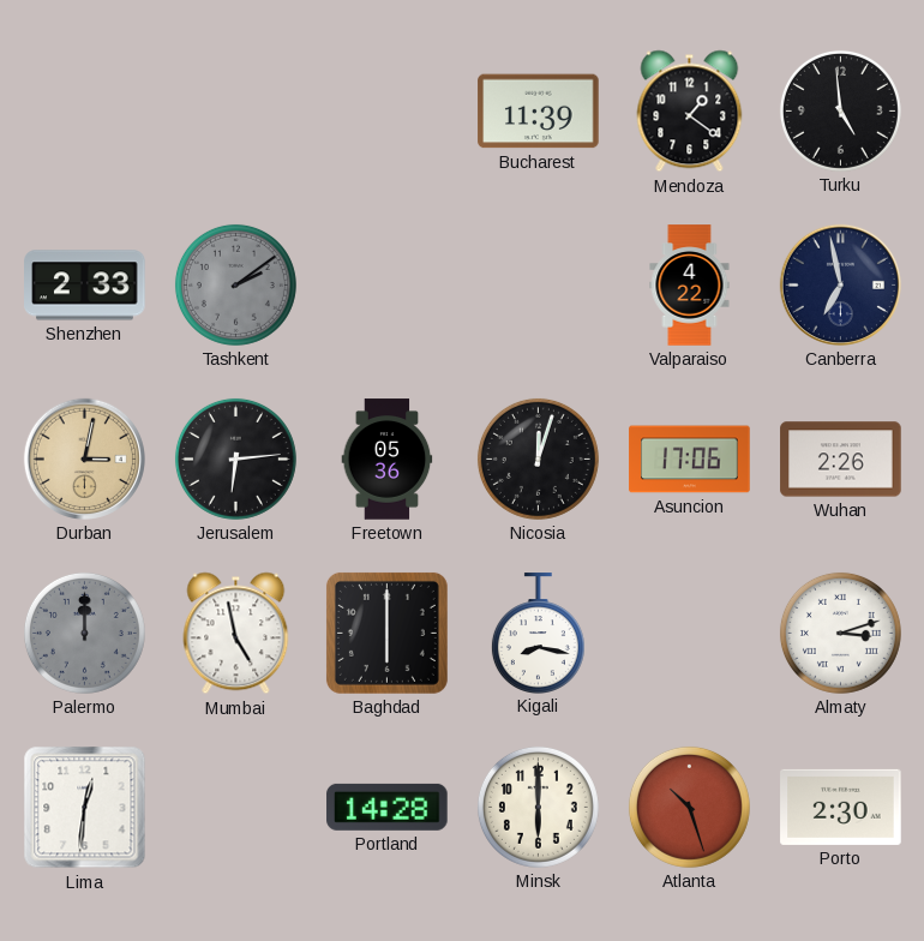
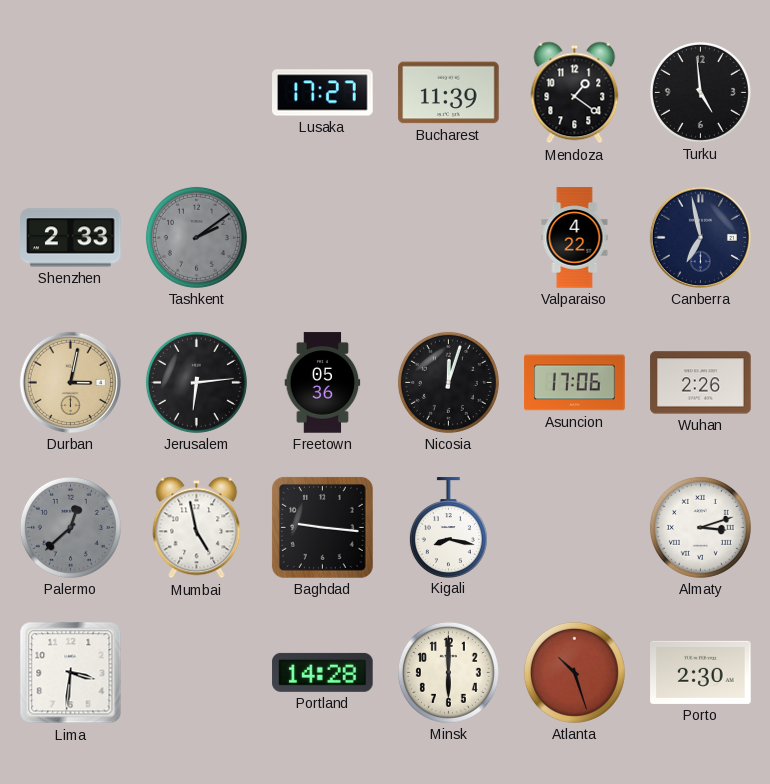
Lusaka: none -> 17:27
Palermo: 12:00 -> 12:38
Baghdad: 6:00 -> 9:16
Lima: 12:31 -> 3:31
